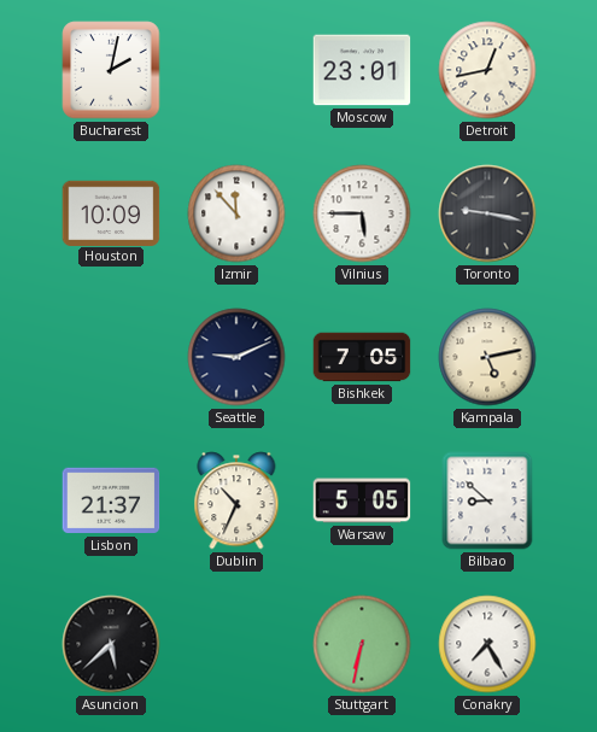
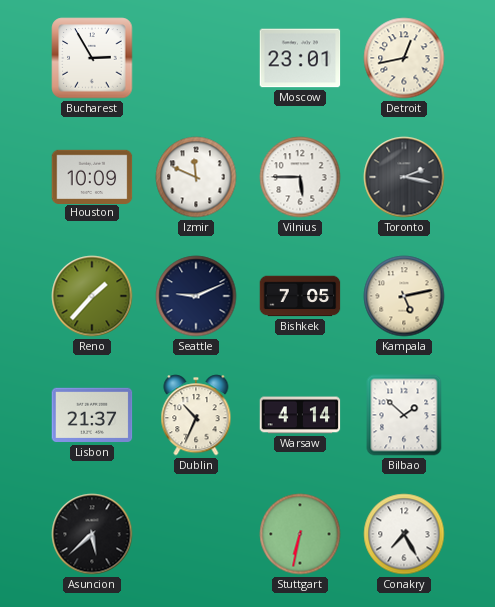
Bucharest: 2:02 -> 2:55
Izmir: 11:53 -> 11:49
Toronto: 9:17 -> 2:17
Reno: none -> 1:37
Warsaw: 5:05 -> 4:14
Bilbao: 8:52 -> 1:52
